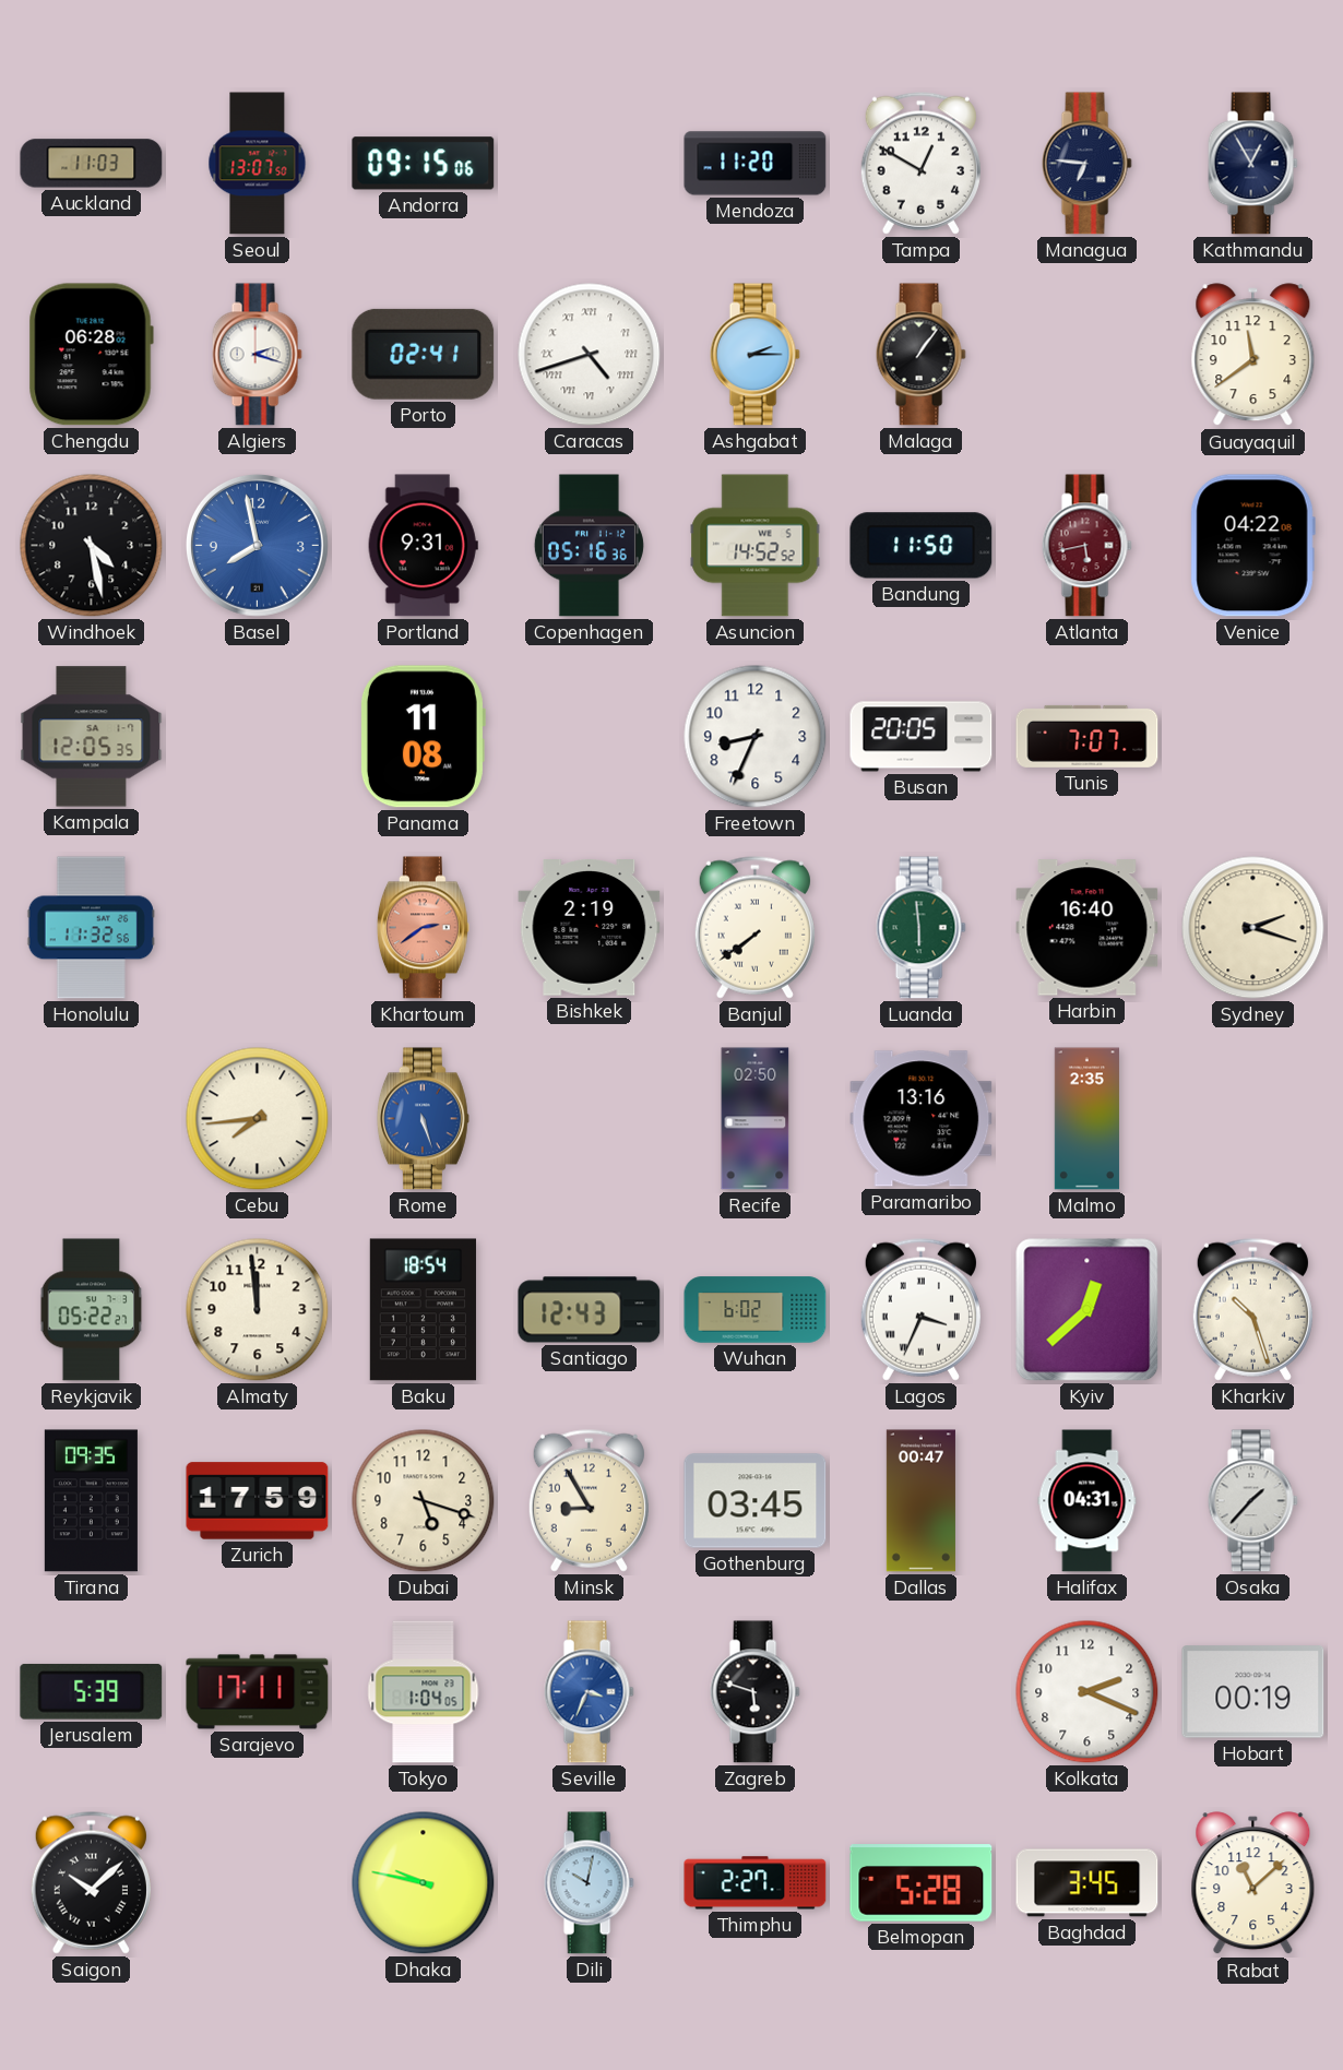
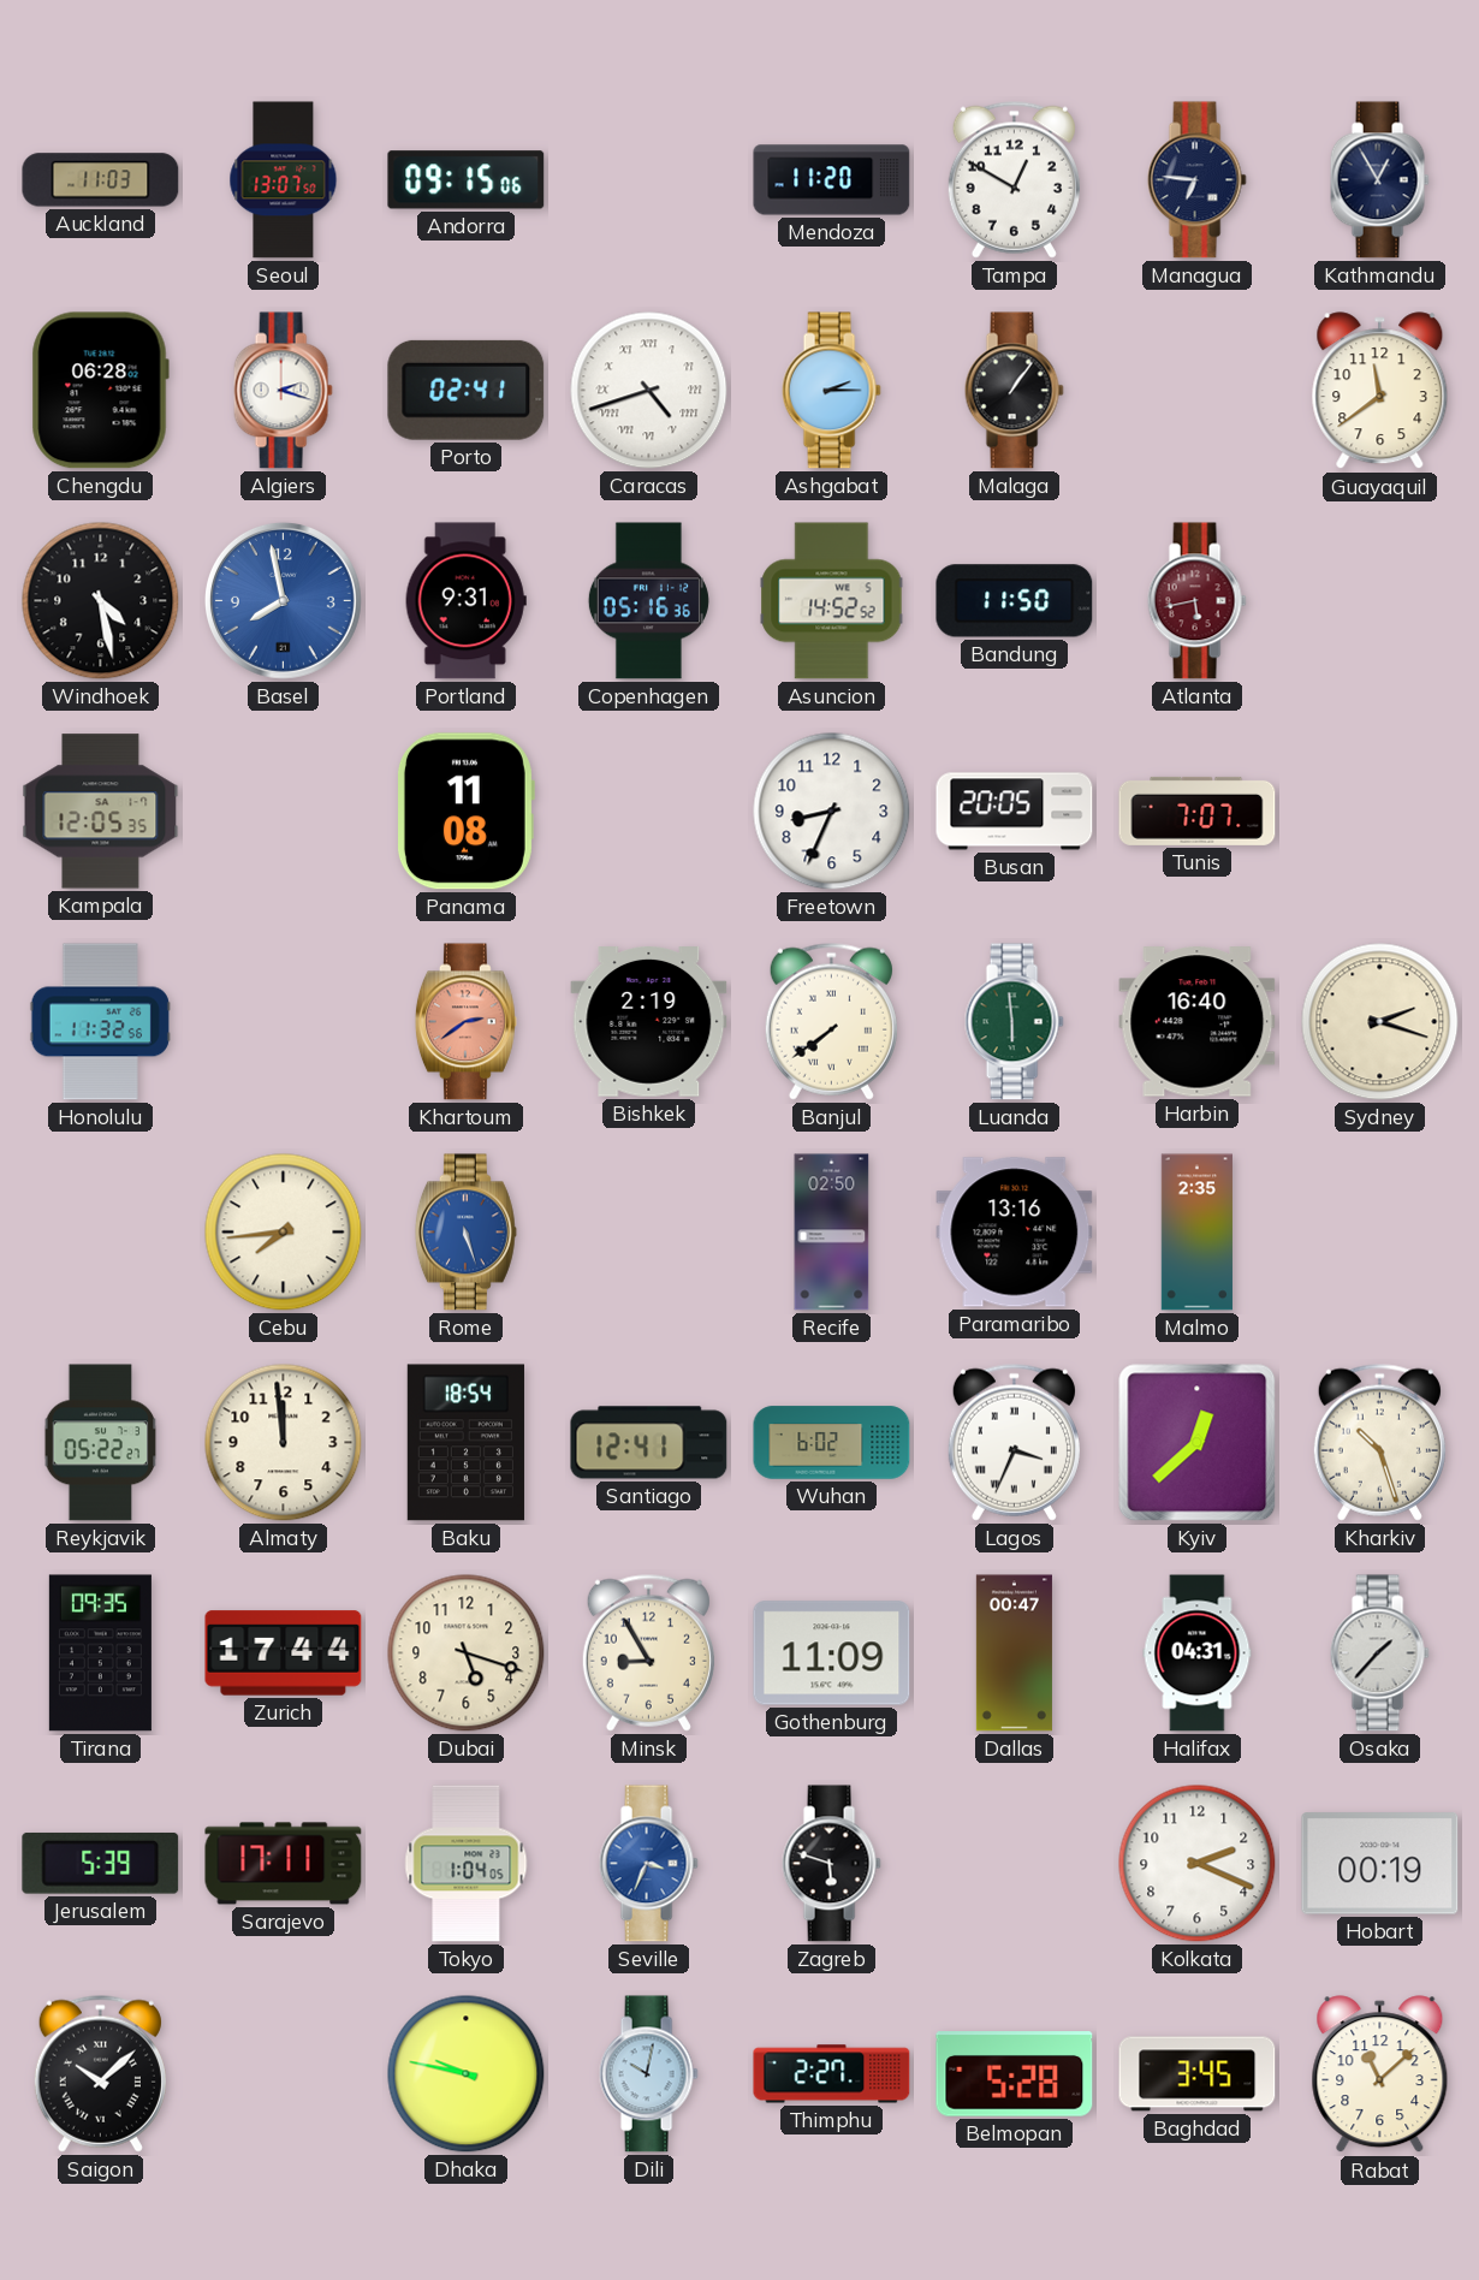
Venice: 04:22 -> none
Santiago: 12:43 -> 12:41
Zurich: 17:59 -> 17:44
Gothenburg: 03:45 -> 11:09
